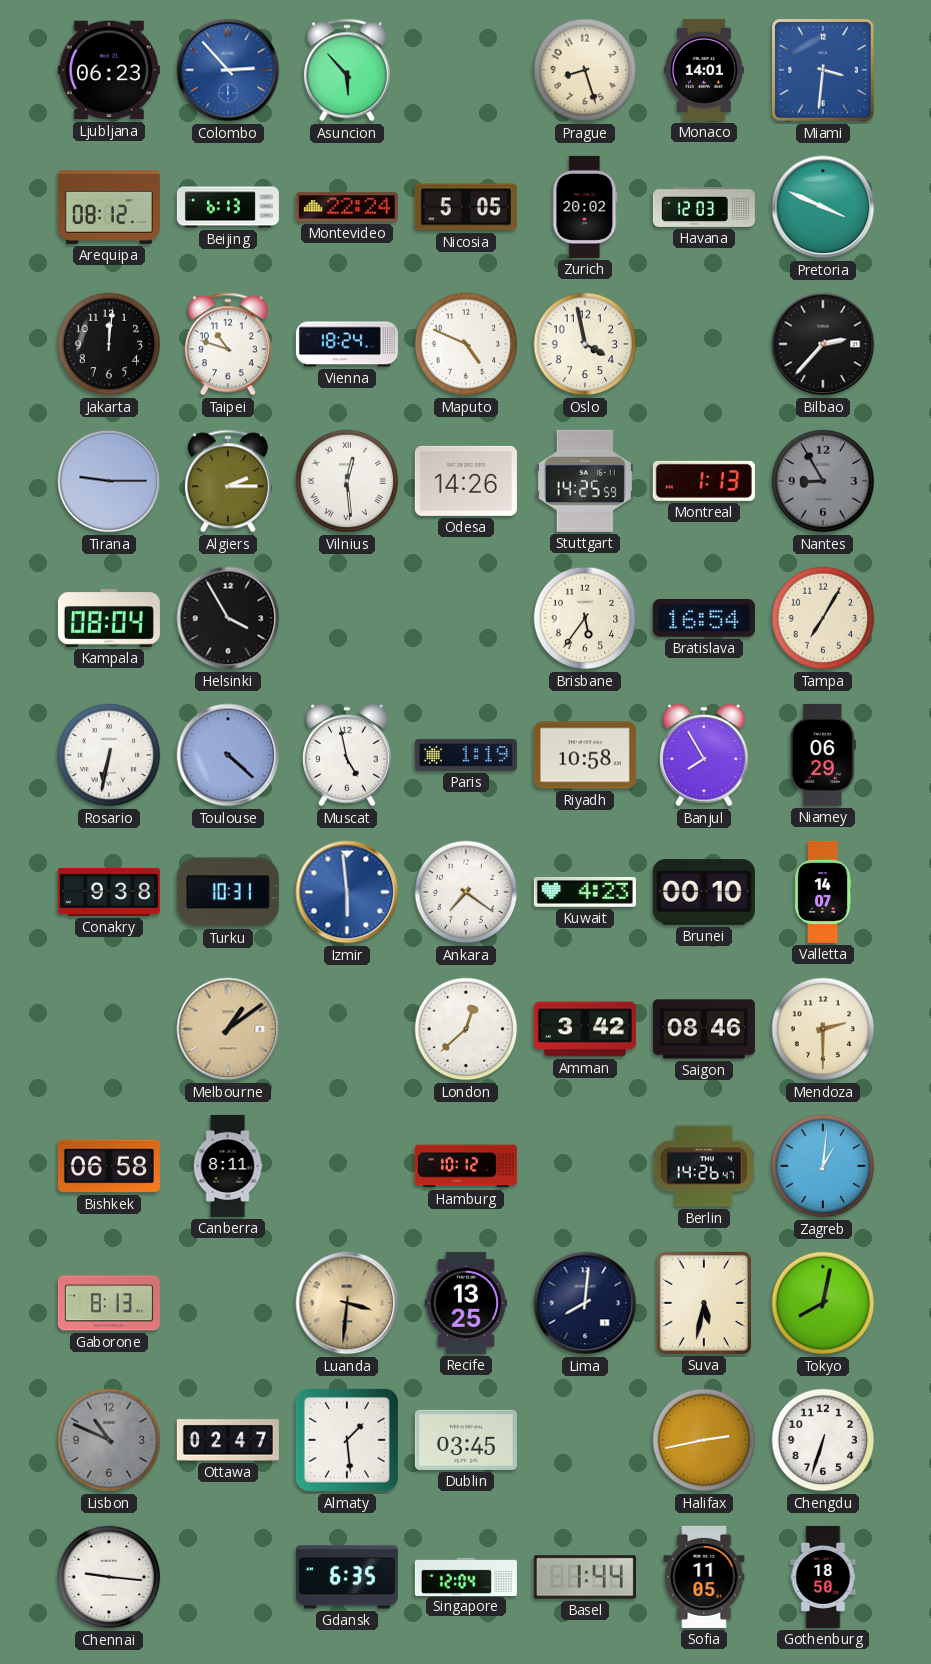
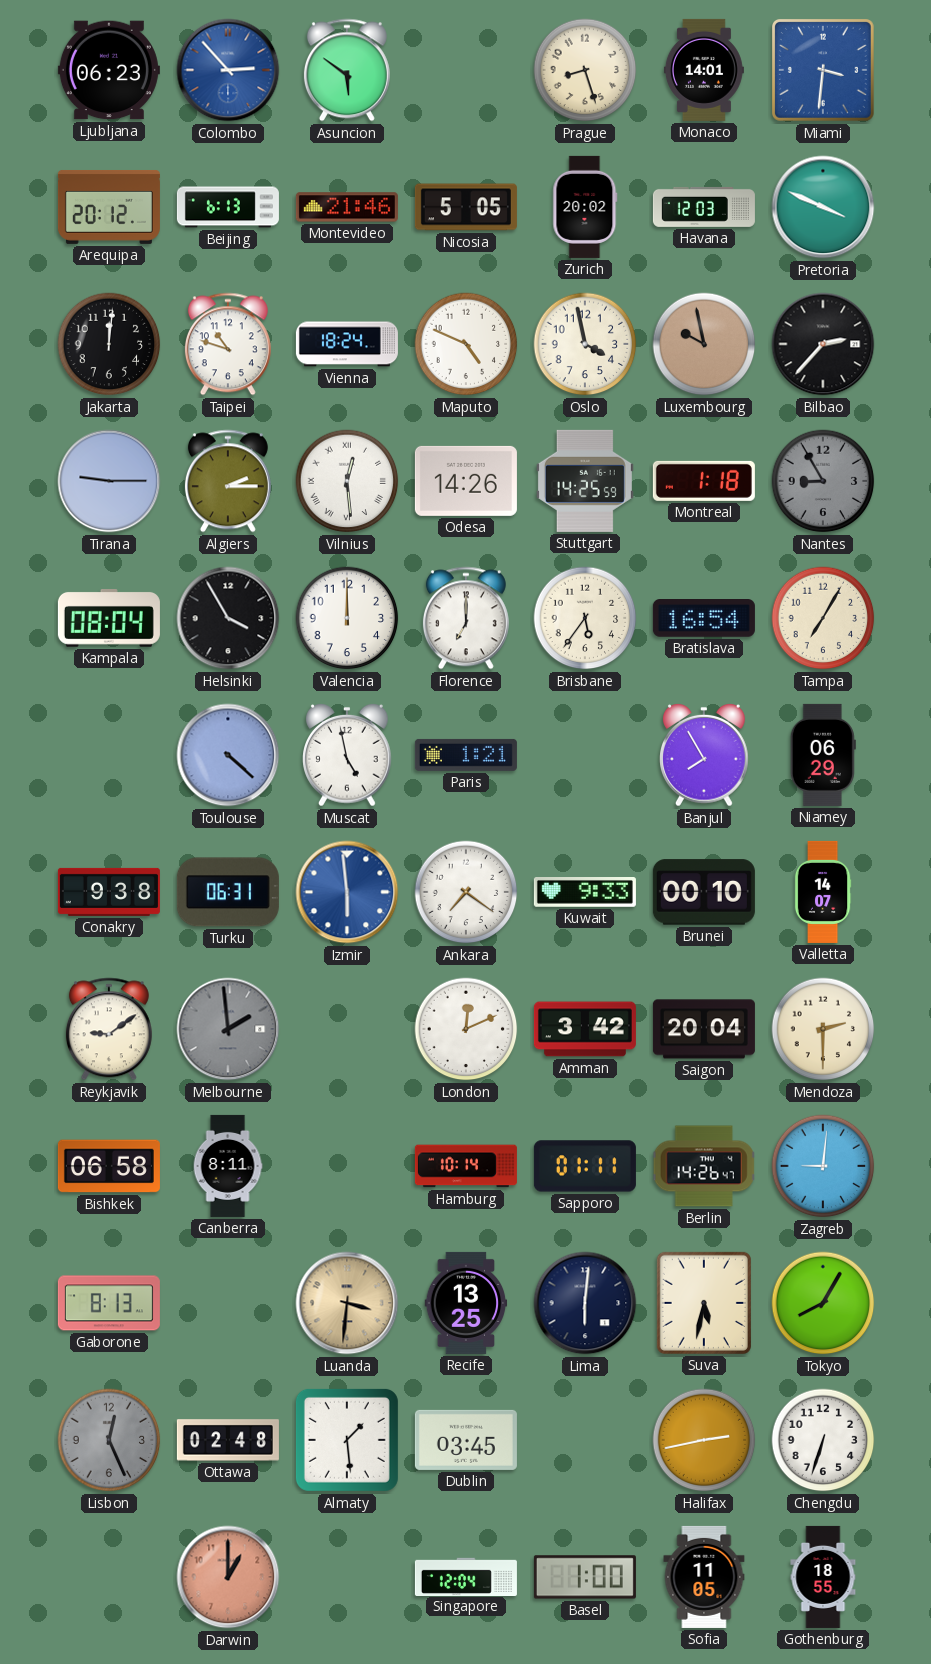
Asuncion: 5:53 -> 5:51
Arequipa: 08:12 -> 20:12
Montevideo: 22:24 -> 21:46
Luxembourg: none -> 9:58
Montreal: 1:13 -> 1:18
Valencia: none -> 12:00
Florence: none -> 7:00
Rosario: 6:32 -> none
Paris: 1:19 -> 1:21
Riyadh: 10:58 -> none
Turku: 10:31 -> 06:31
Kuwait: 4:23 -> 9:33
Reykjavik: none -> 9:09
Melbourne: 1:09 -> 1:59
Melbourne dial: champagne -> grey
London: 12:38 -> 12:11
Saigon: 08:46 -> 20:04
Hamburg: 10:12 -> 10:14
Sapporo: none -> 01:11
Zagreb: 1:01 -> 9:01
Lima: 8:01 -> 6:01
Tokyo: 8:02 -> 8:05
Lisbon: 10:49 -> 12:26
Ottawa: 02:47 -> 02:48
Chennai: 9:16 -> none
Darwin: none -> 1:00
Gdansk: 6:35 -> none
Basel: 1:44 -> 1:00
Gothenburg: 18:50 -> 18:55
